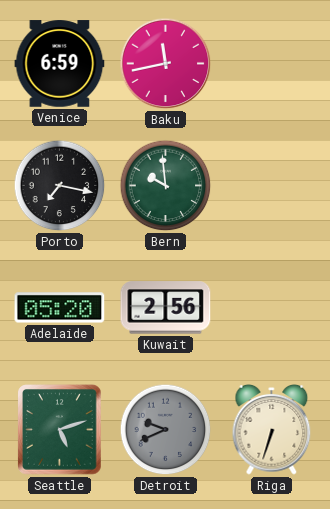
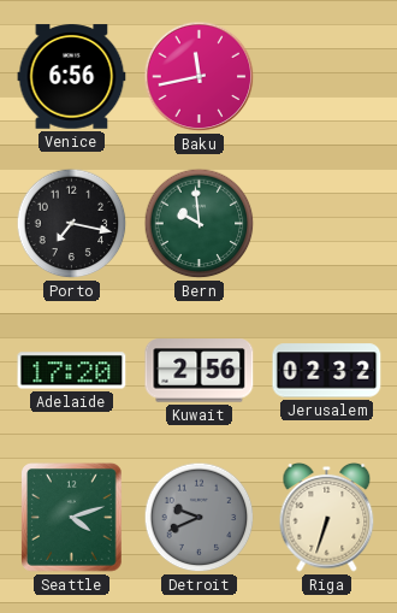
Venice: 6:59 -> 6:56
Adelaide: 05:20 -> 17:20
Jerusalem: none -> 02:32
Seattle: 5:12 -> 4:12
